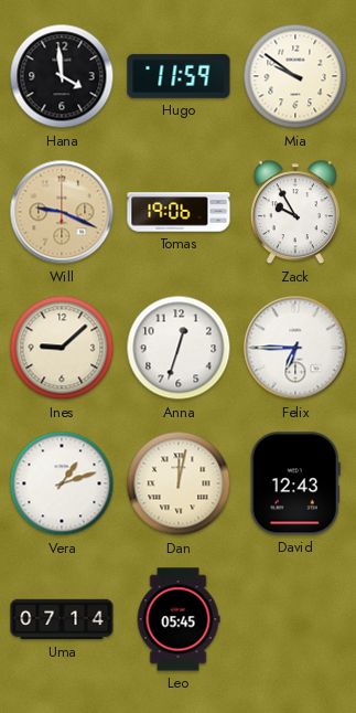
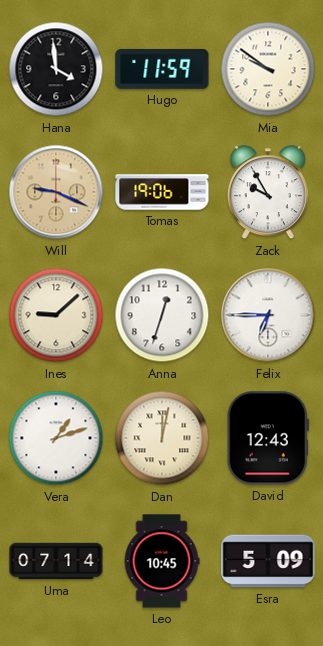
Leo: 05:45 -> 10:45
Esra: none -> 5:09
